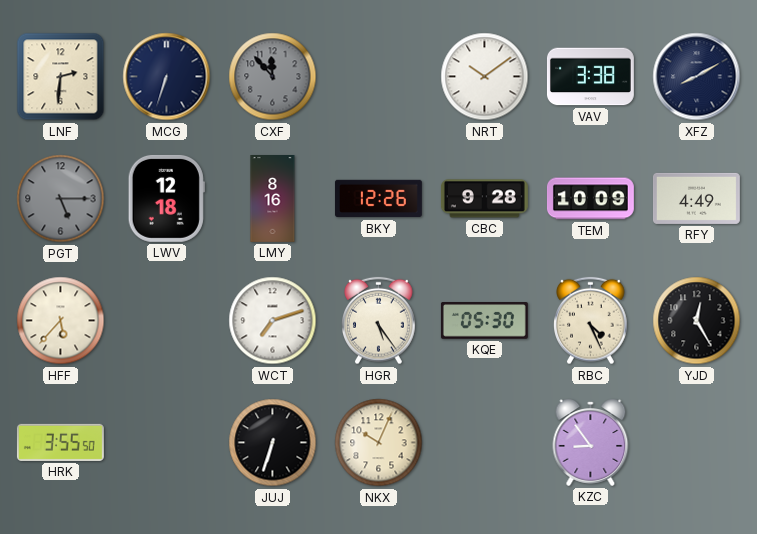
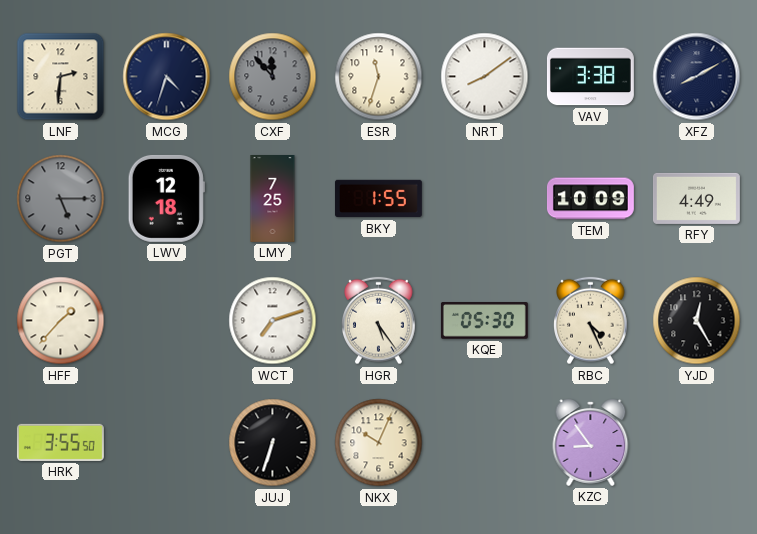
MCG: 6:33 -> 4:33
ESR: none -> 11:33
NRT: 10:09 -> 8:09
LMY: 8:16 -> 7:25
BKY: 12:26 -> 1:55
CBC: 9:28 -> none
HFF: 5:37 -> 1:37
